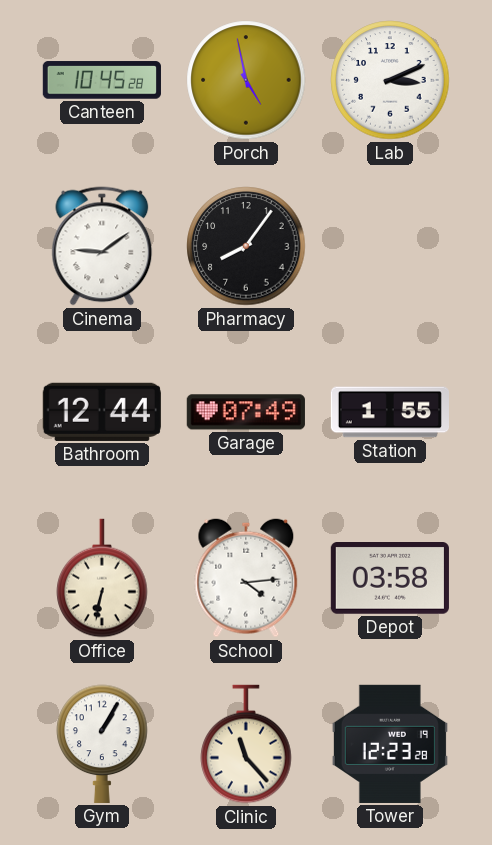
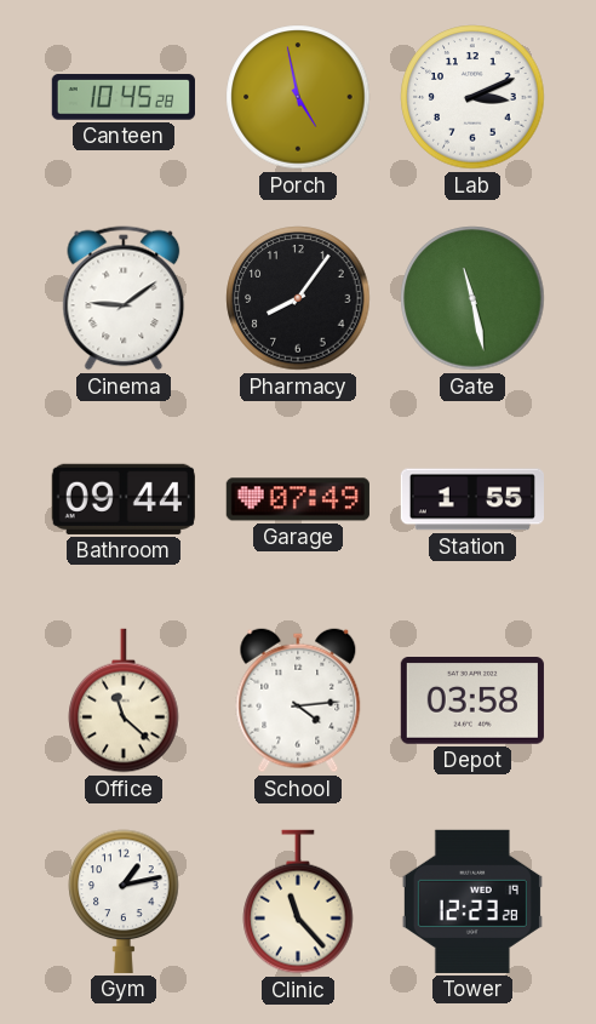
Gate: none -> 11:28
Bathroom: 12:44 -> 09:44
Office: 6:32 -> 11:22
Gym: 1:05 -> 1:13
